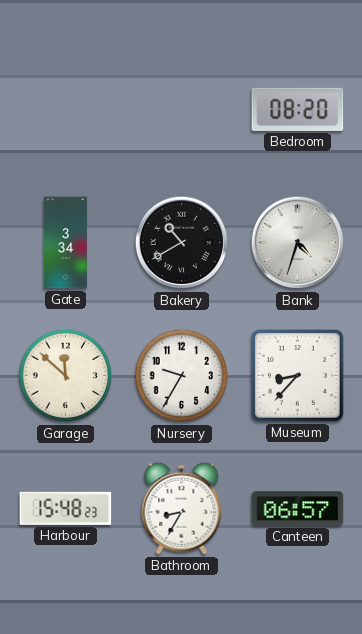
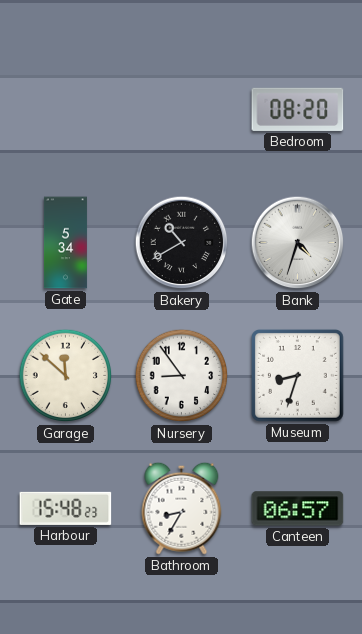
Gate: 3:34 -> 5:34
Nursery: 9:35 -> 8:54
Museum: 8:37 -> 8:33
